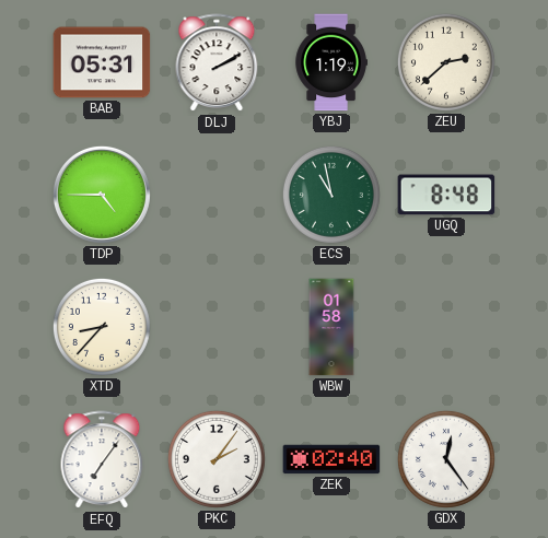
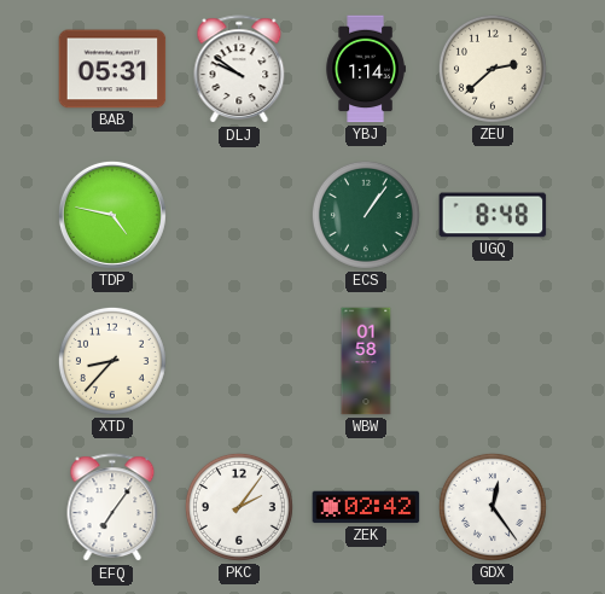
DLJ: 2:10 -> 9:51
YBJ: 1:19 -> 1:14
TDP: 4:45 -> 4:47
ECS: 10:58 -> 1:06
ZEK: 02:40 -> 02:42
